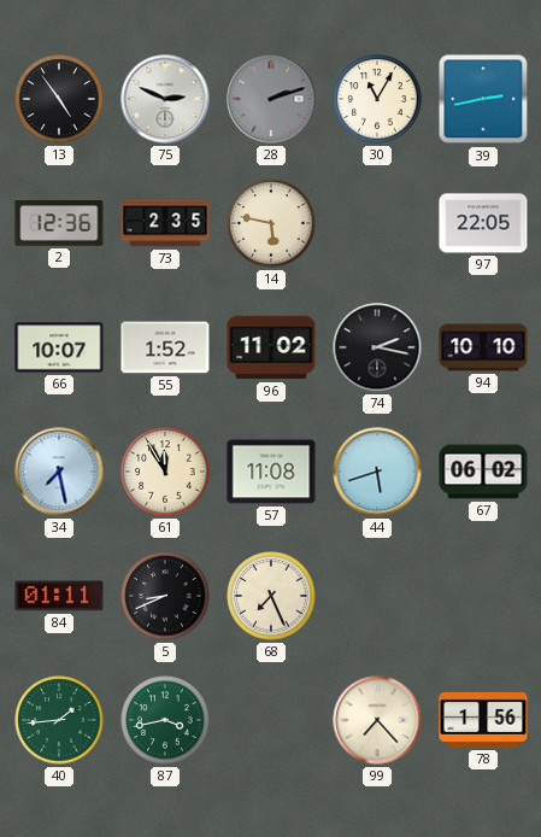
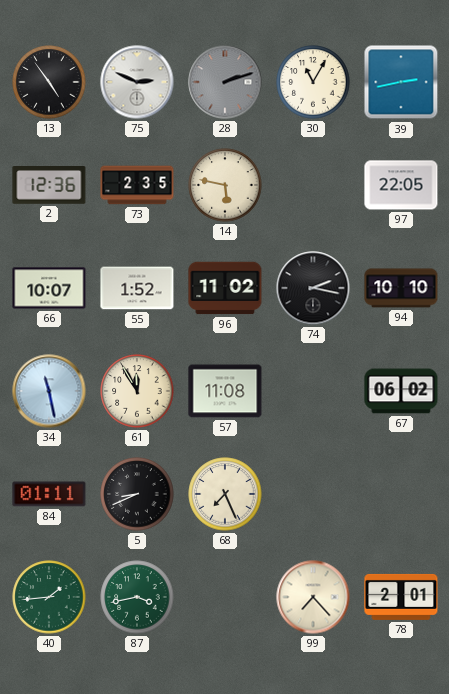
34: 7:28 -> 11:28
44: 5:42 -> none
78: 1:56 -> 2:01
